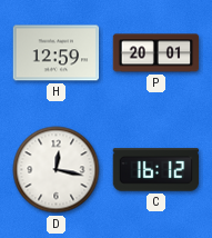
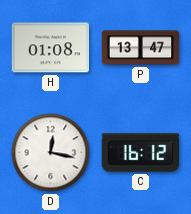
H: 12:59 -> 01:08
P: 20:01 -> 13:47
